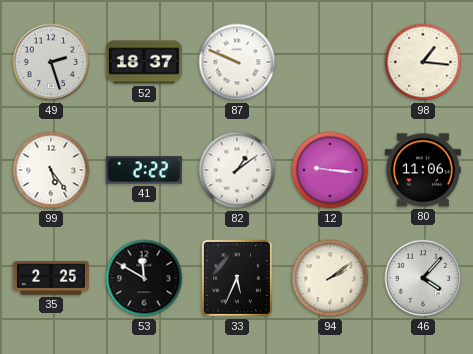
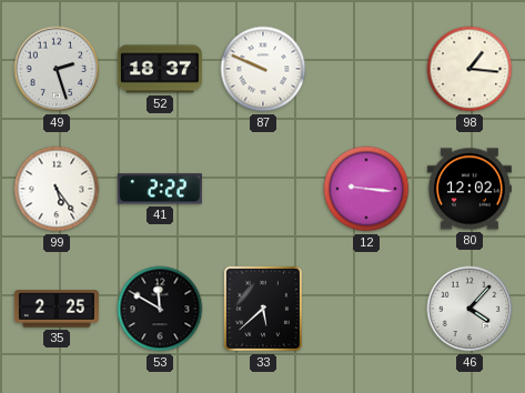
82: 1:09 -> none
80: 11:06 -> 12:02
33: 5:34 -> 5:38
94: 2:09 -> none
